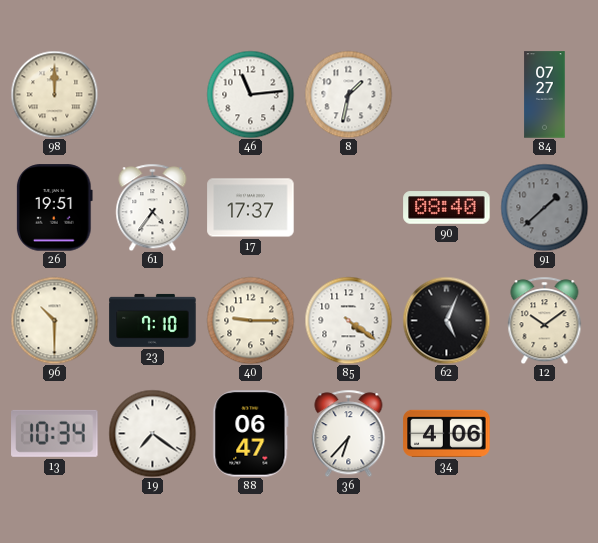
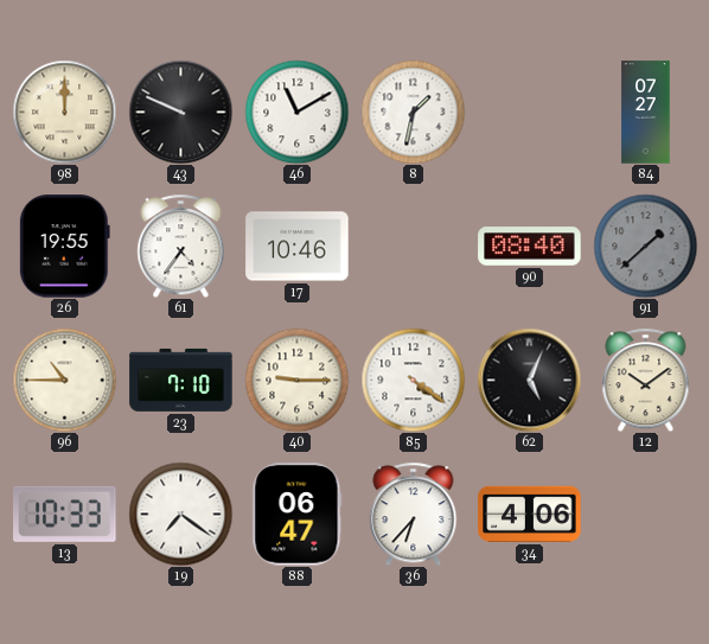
43: none -> 9:49
46: 11:14 -> 11:10
26: 19:51 -> 19:55
17: 17:37 -> 10:46
96: 10:30 -> 10:45
13: 10:34 -> 10:33
